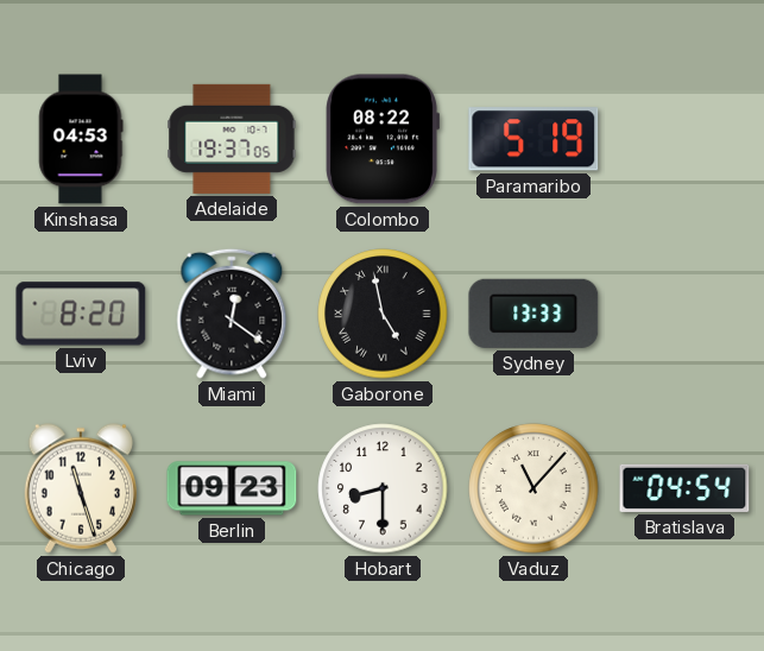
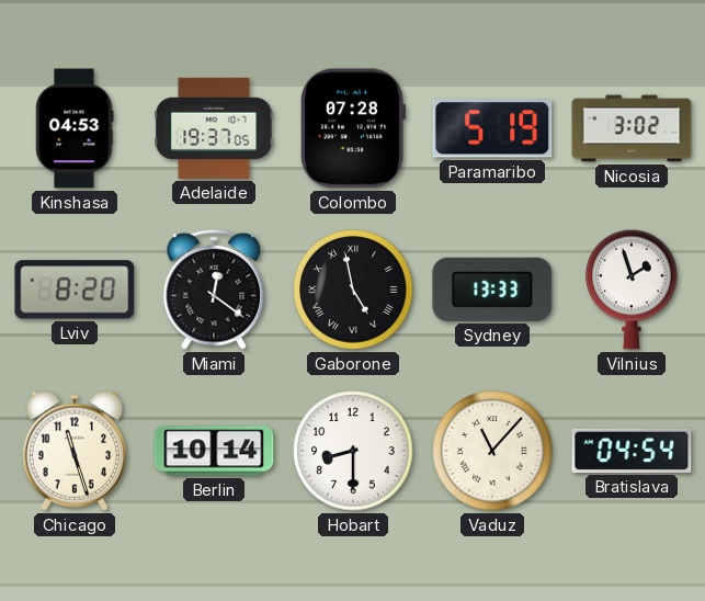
Colombo: 08:22 -> 07:28
Nicosia: none -> 3:02
Vilnius: none -> 1:57
Berlin: 09:23 -> 10:14
